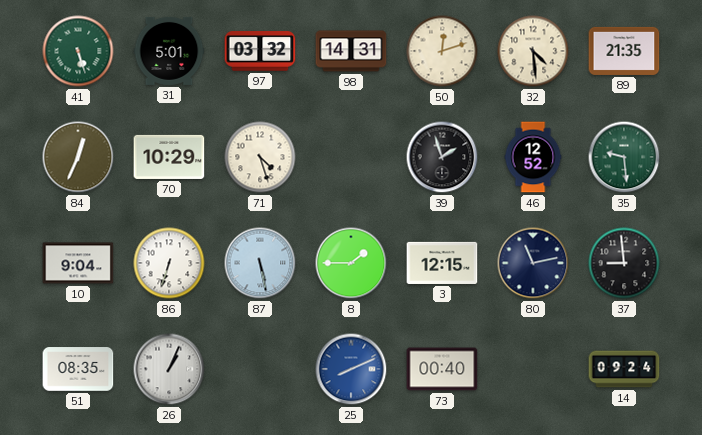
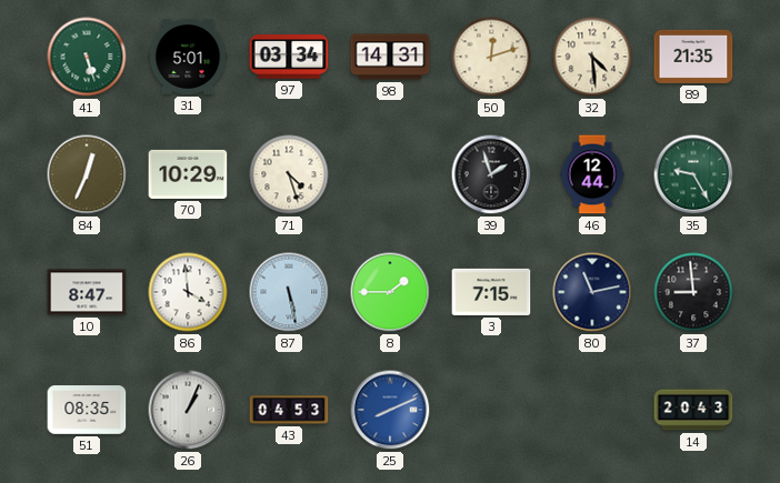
97: 03:32 -> 03:34
46: 12:52 -> 12:44
35: 9:29 -> 9:25
10: 9:04 -> 8:47
86: 6:33 -> 3:59
3: 12:15 -> 7:15
43: none -> 04:53
73: 00:40 -> none
14: 09:24 -> 20:43
